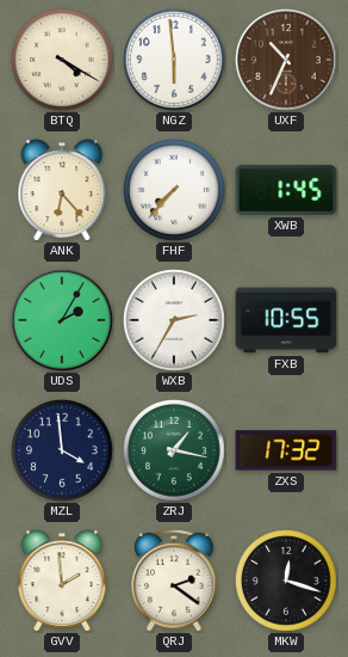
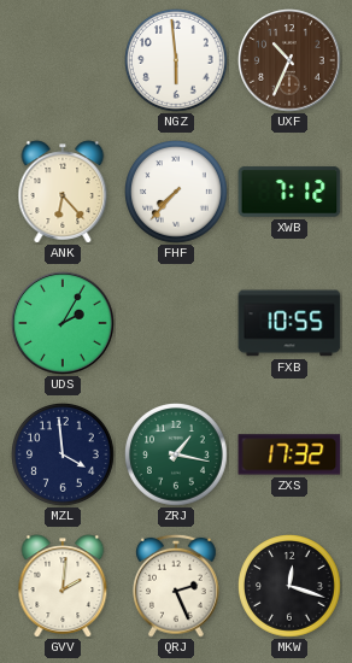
BTQ: 4:20 -> none
XWB: 1:45 -> 7:12
WXB: 2:35 -> none
GVV: 1:59 -> 2:01
QRJ: 2:21 -> 2:26
